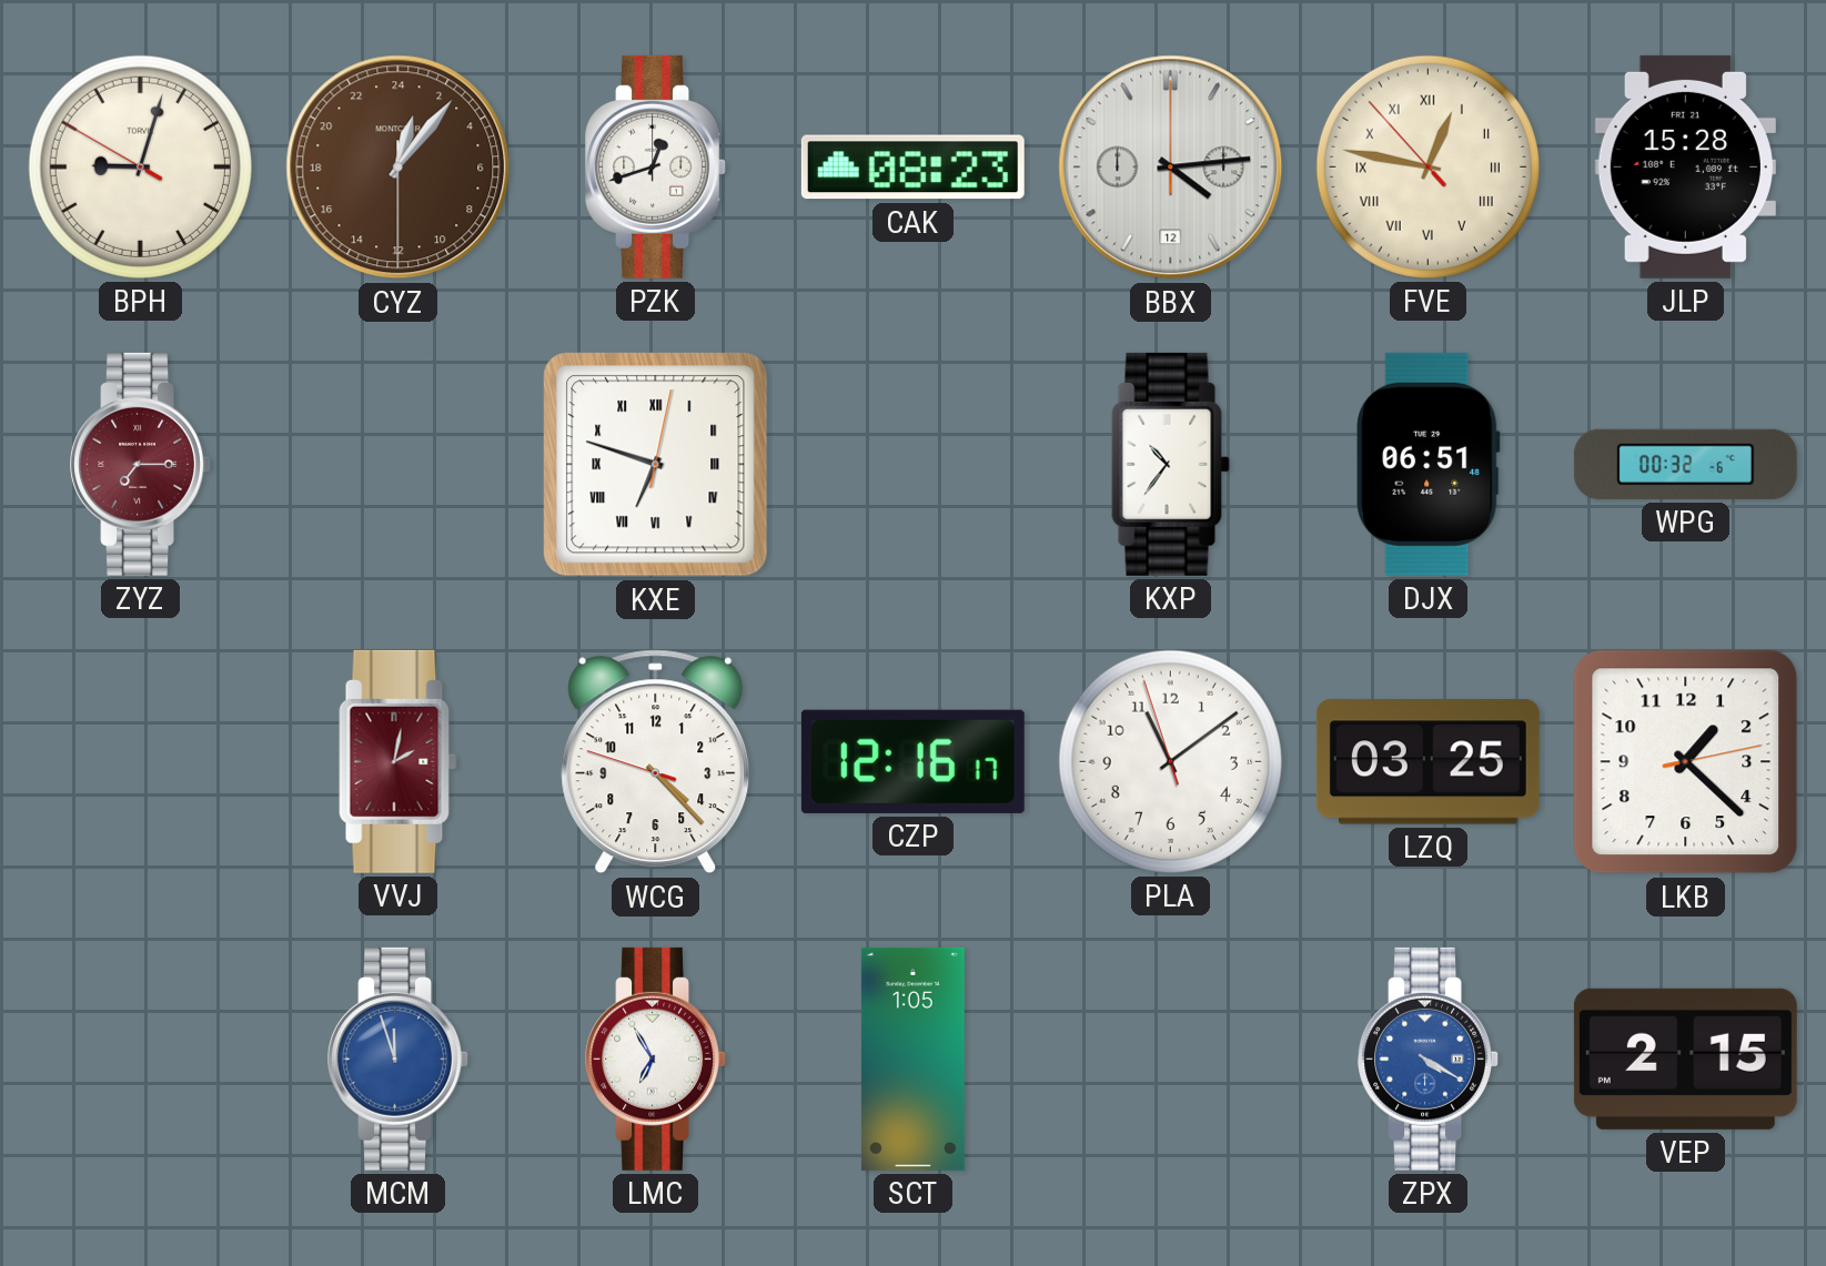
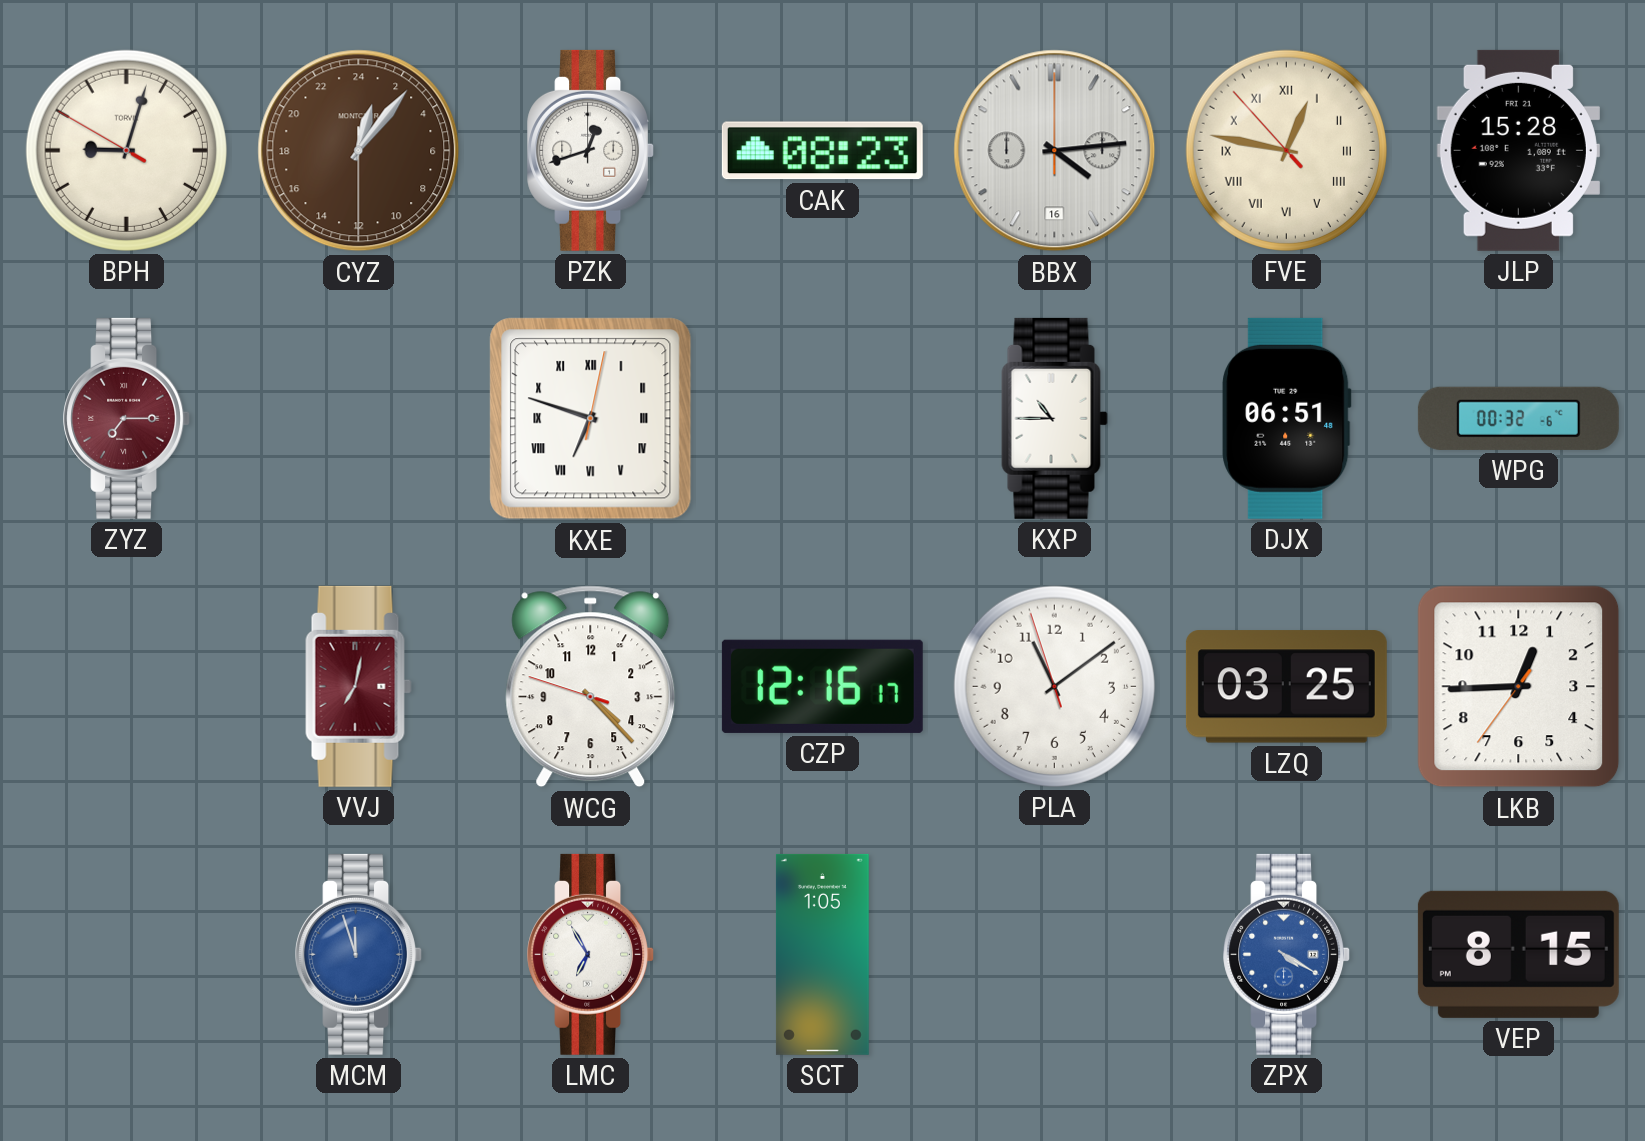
BBX date: 12 -> 16
KXP: 10:36 -> 10:45
VVJ: 2:02 -> 7:02
LKB: 1:22 -> 12:44
VEP: 2:15 -> 8:15
